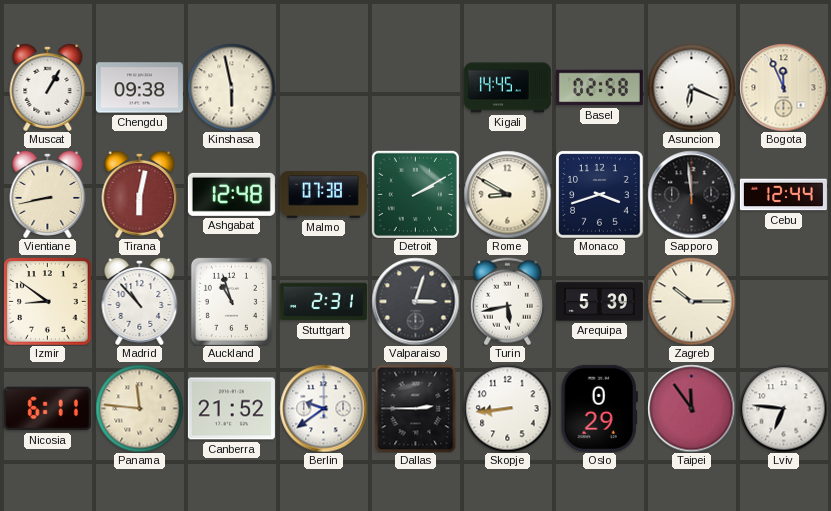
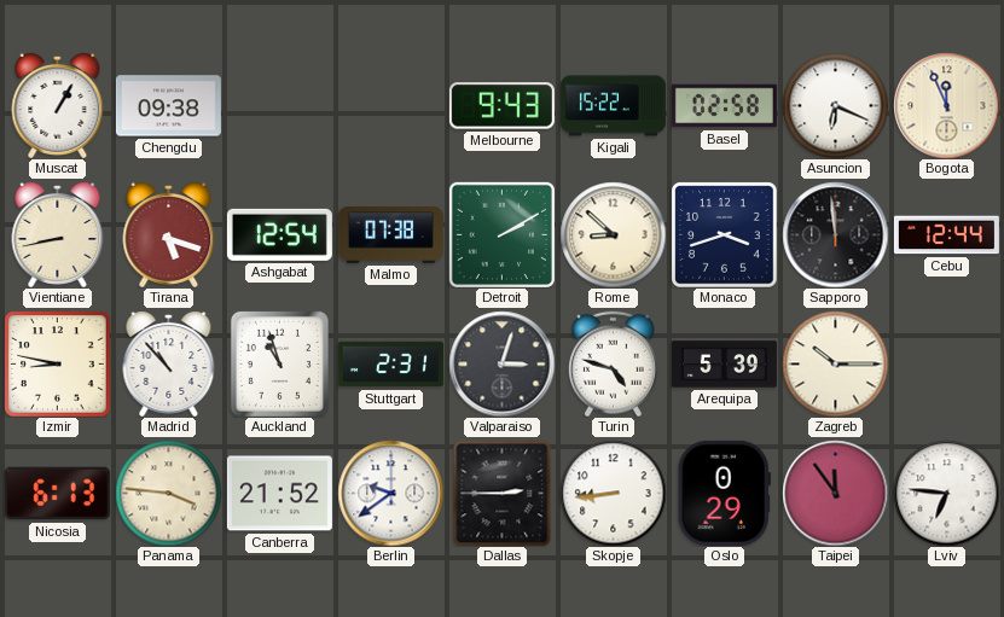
Kinshasa: 5:58 -> none
Melbourne: none -> 9:43
Kigali: 14:45 -> 15:22
Tirana: 6:02 -> 5:18
Ashgabat: 12:48 -> 12:54
Rome: 8:50 -> 8:52
Izmir: 8:51 -> 8:47
Turin: 5:43 -> 4:48
Nicosia: 6:11 -> 6:13
Panama: 11:46 -> 3:46
